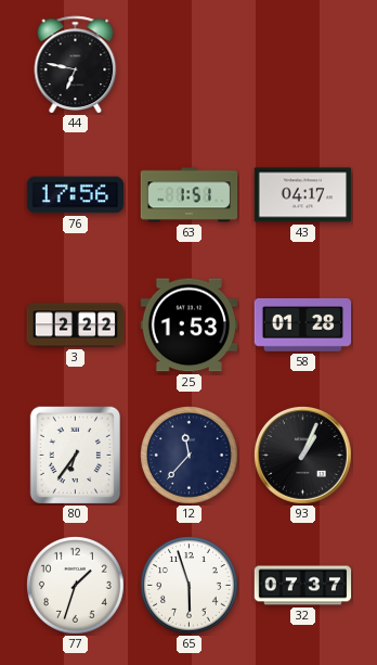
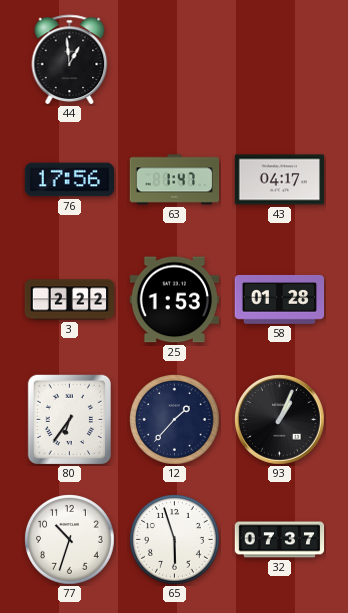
44: 6:47 -> 12:59
63: 1:51 -> 1:47
12: 11:37 -> 1:37
77: 1:33 -> 10:33
